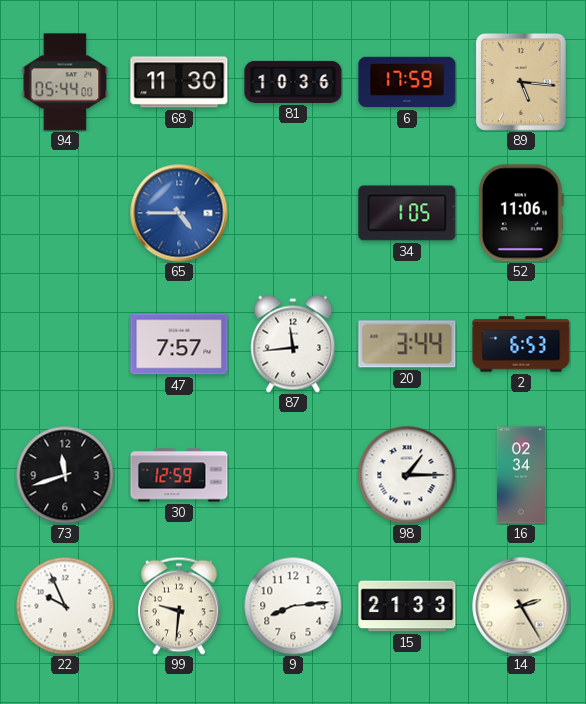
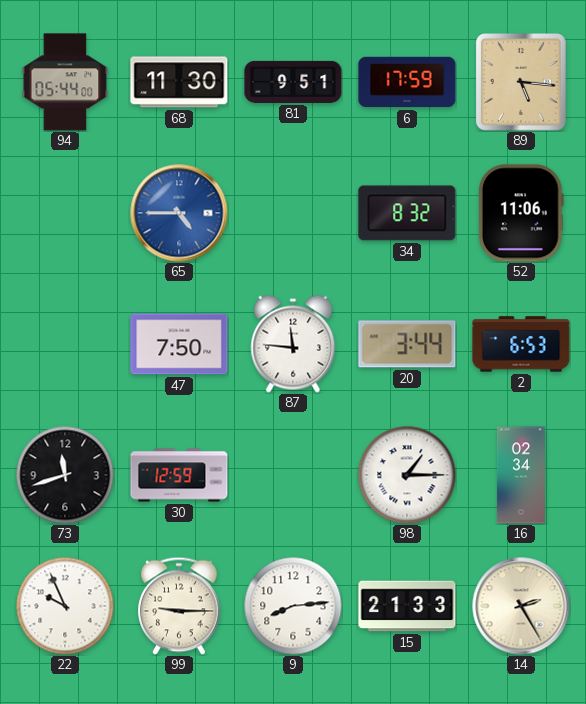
81: 10:36 -> 9:51
34: 1:05 -> 8:32
47: 7:57 -> 7:50
87: 11:44 -> 11:46
99: 9:31 -> 9:15
